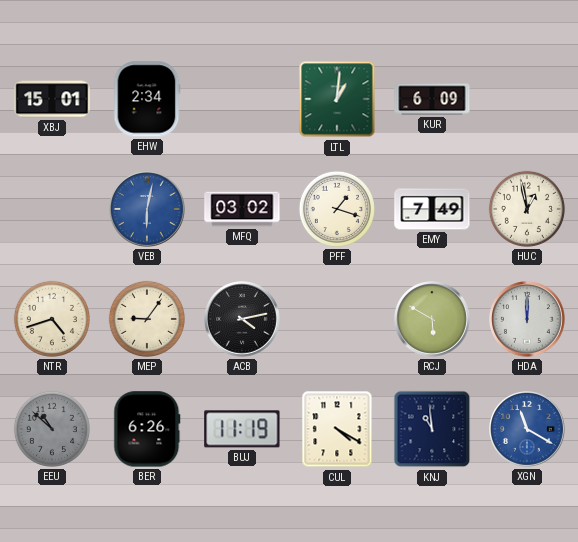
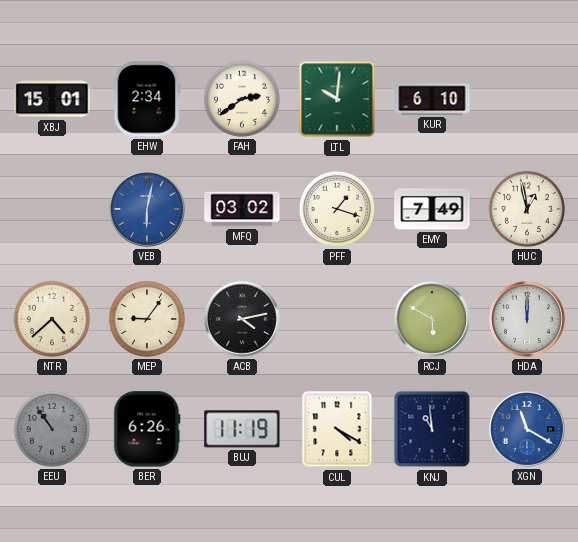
FAH: none -> 2:39
LTL: 1:01 -> 10:01
KUR: 6:09 -> 6:10
NTR: 4:42 -> 4:38
EEU: 10:52 -> 10:54
